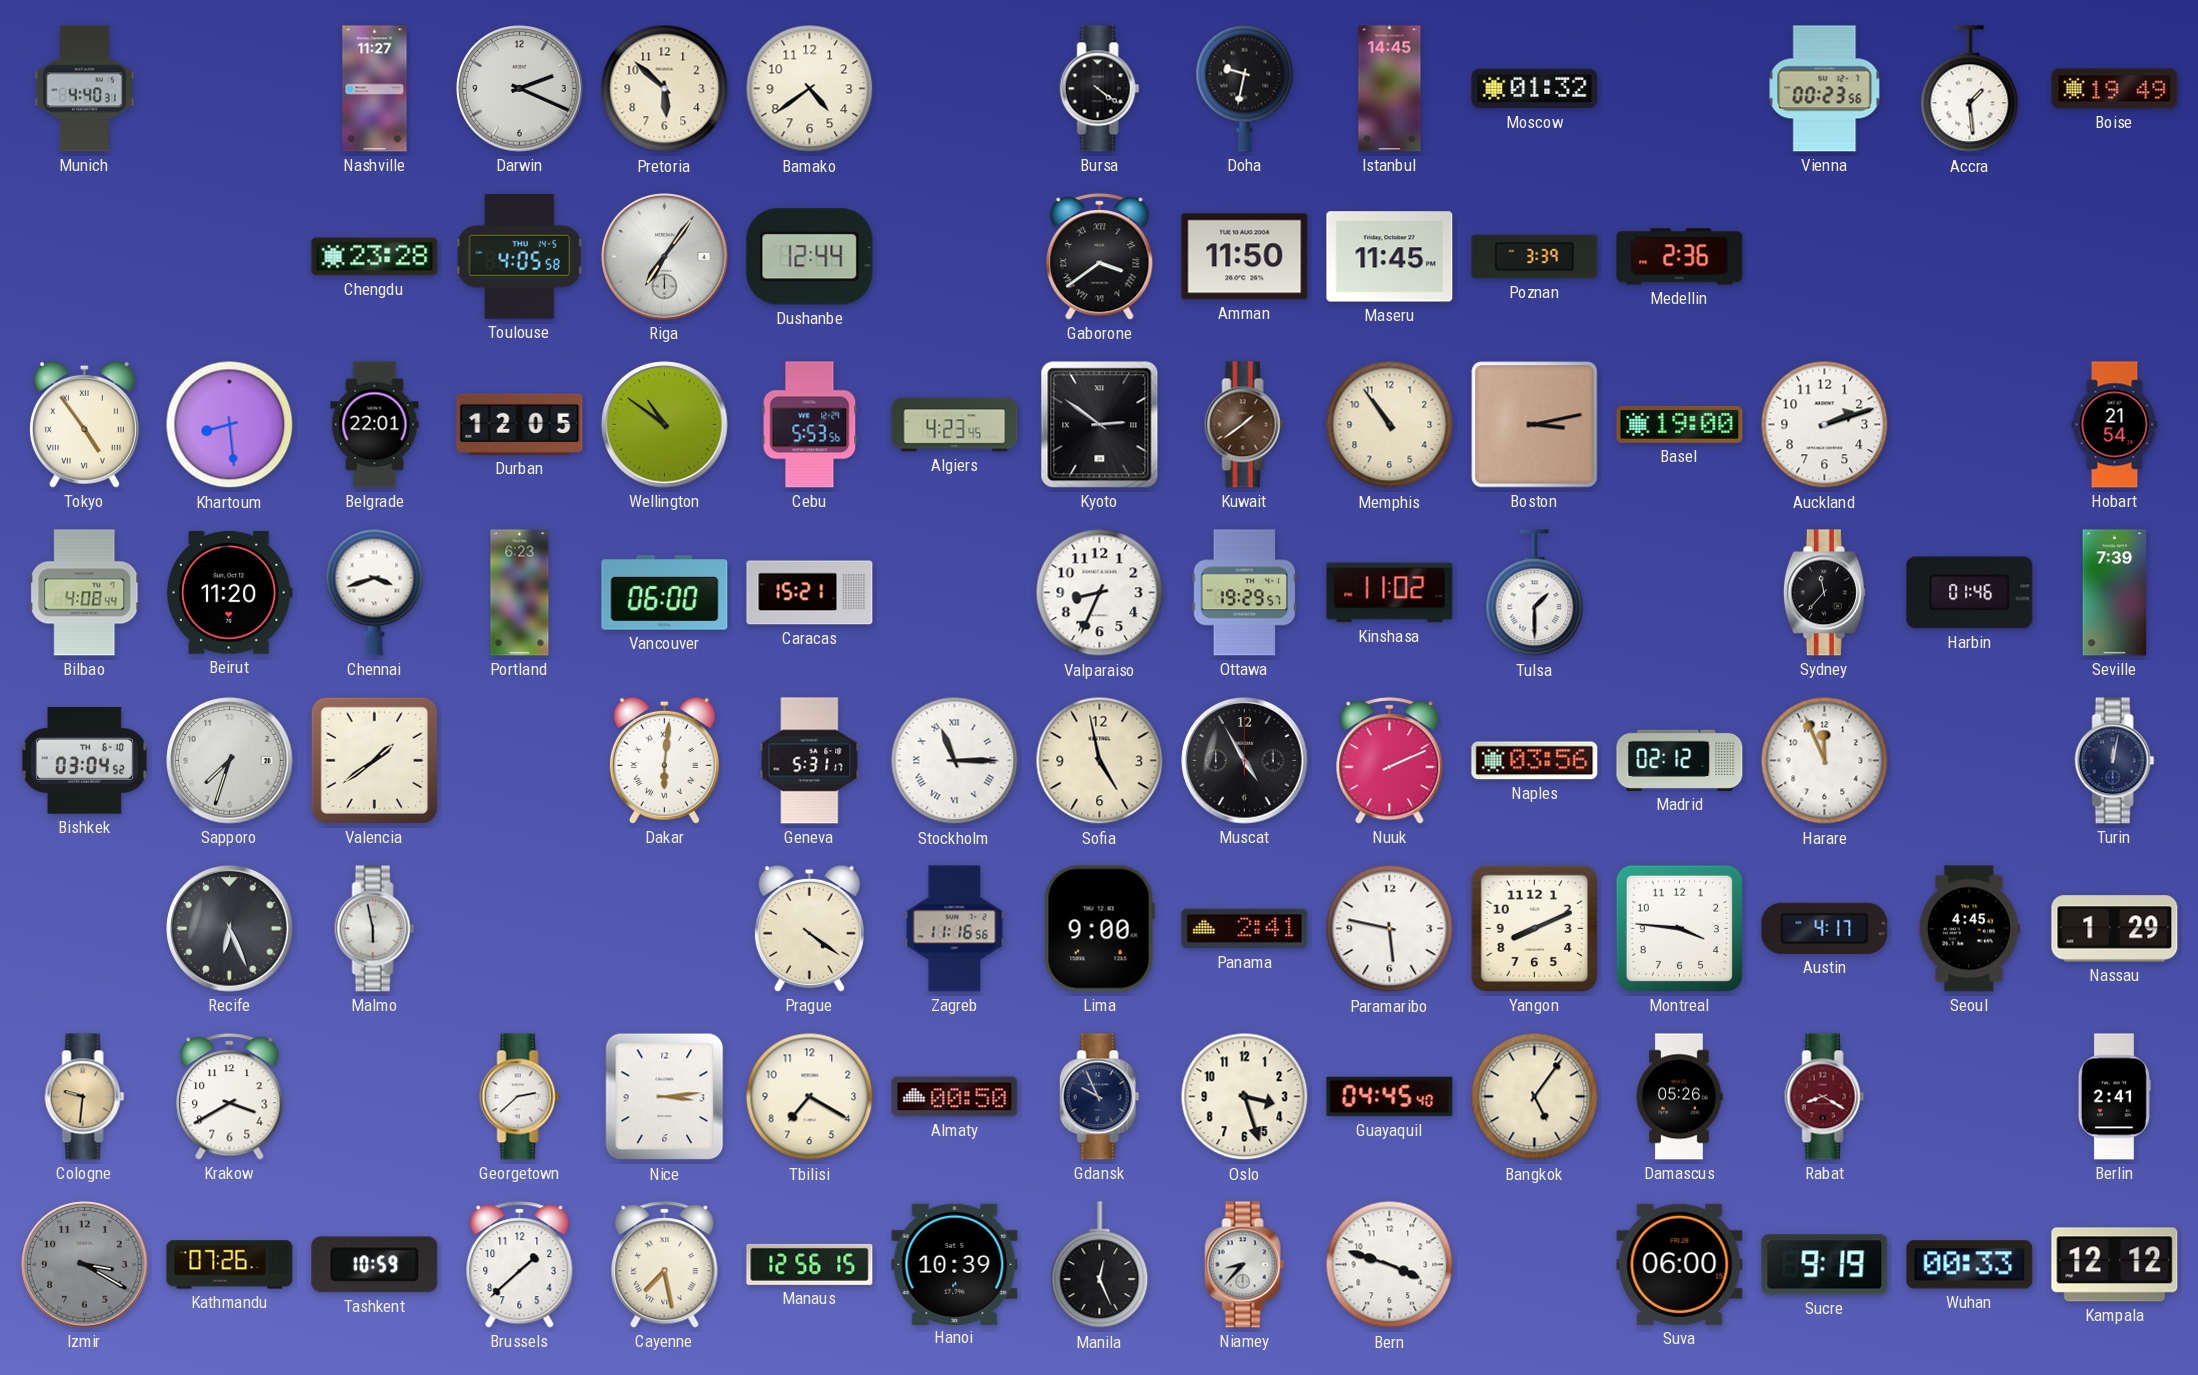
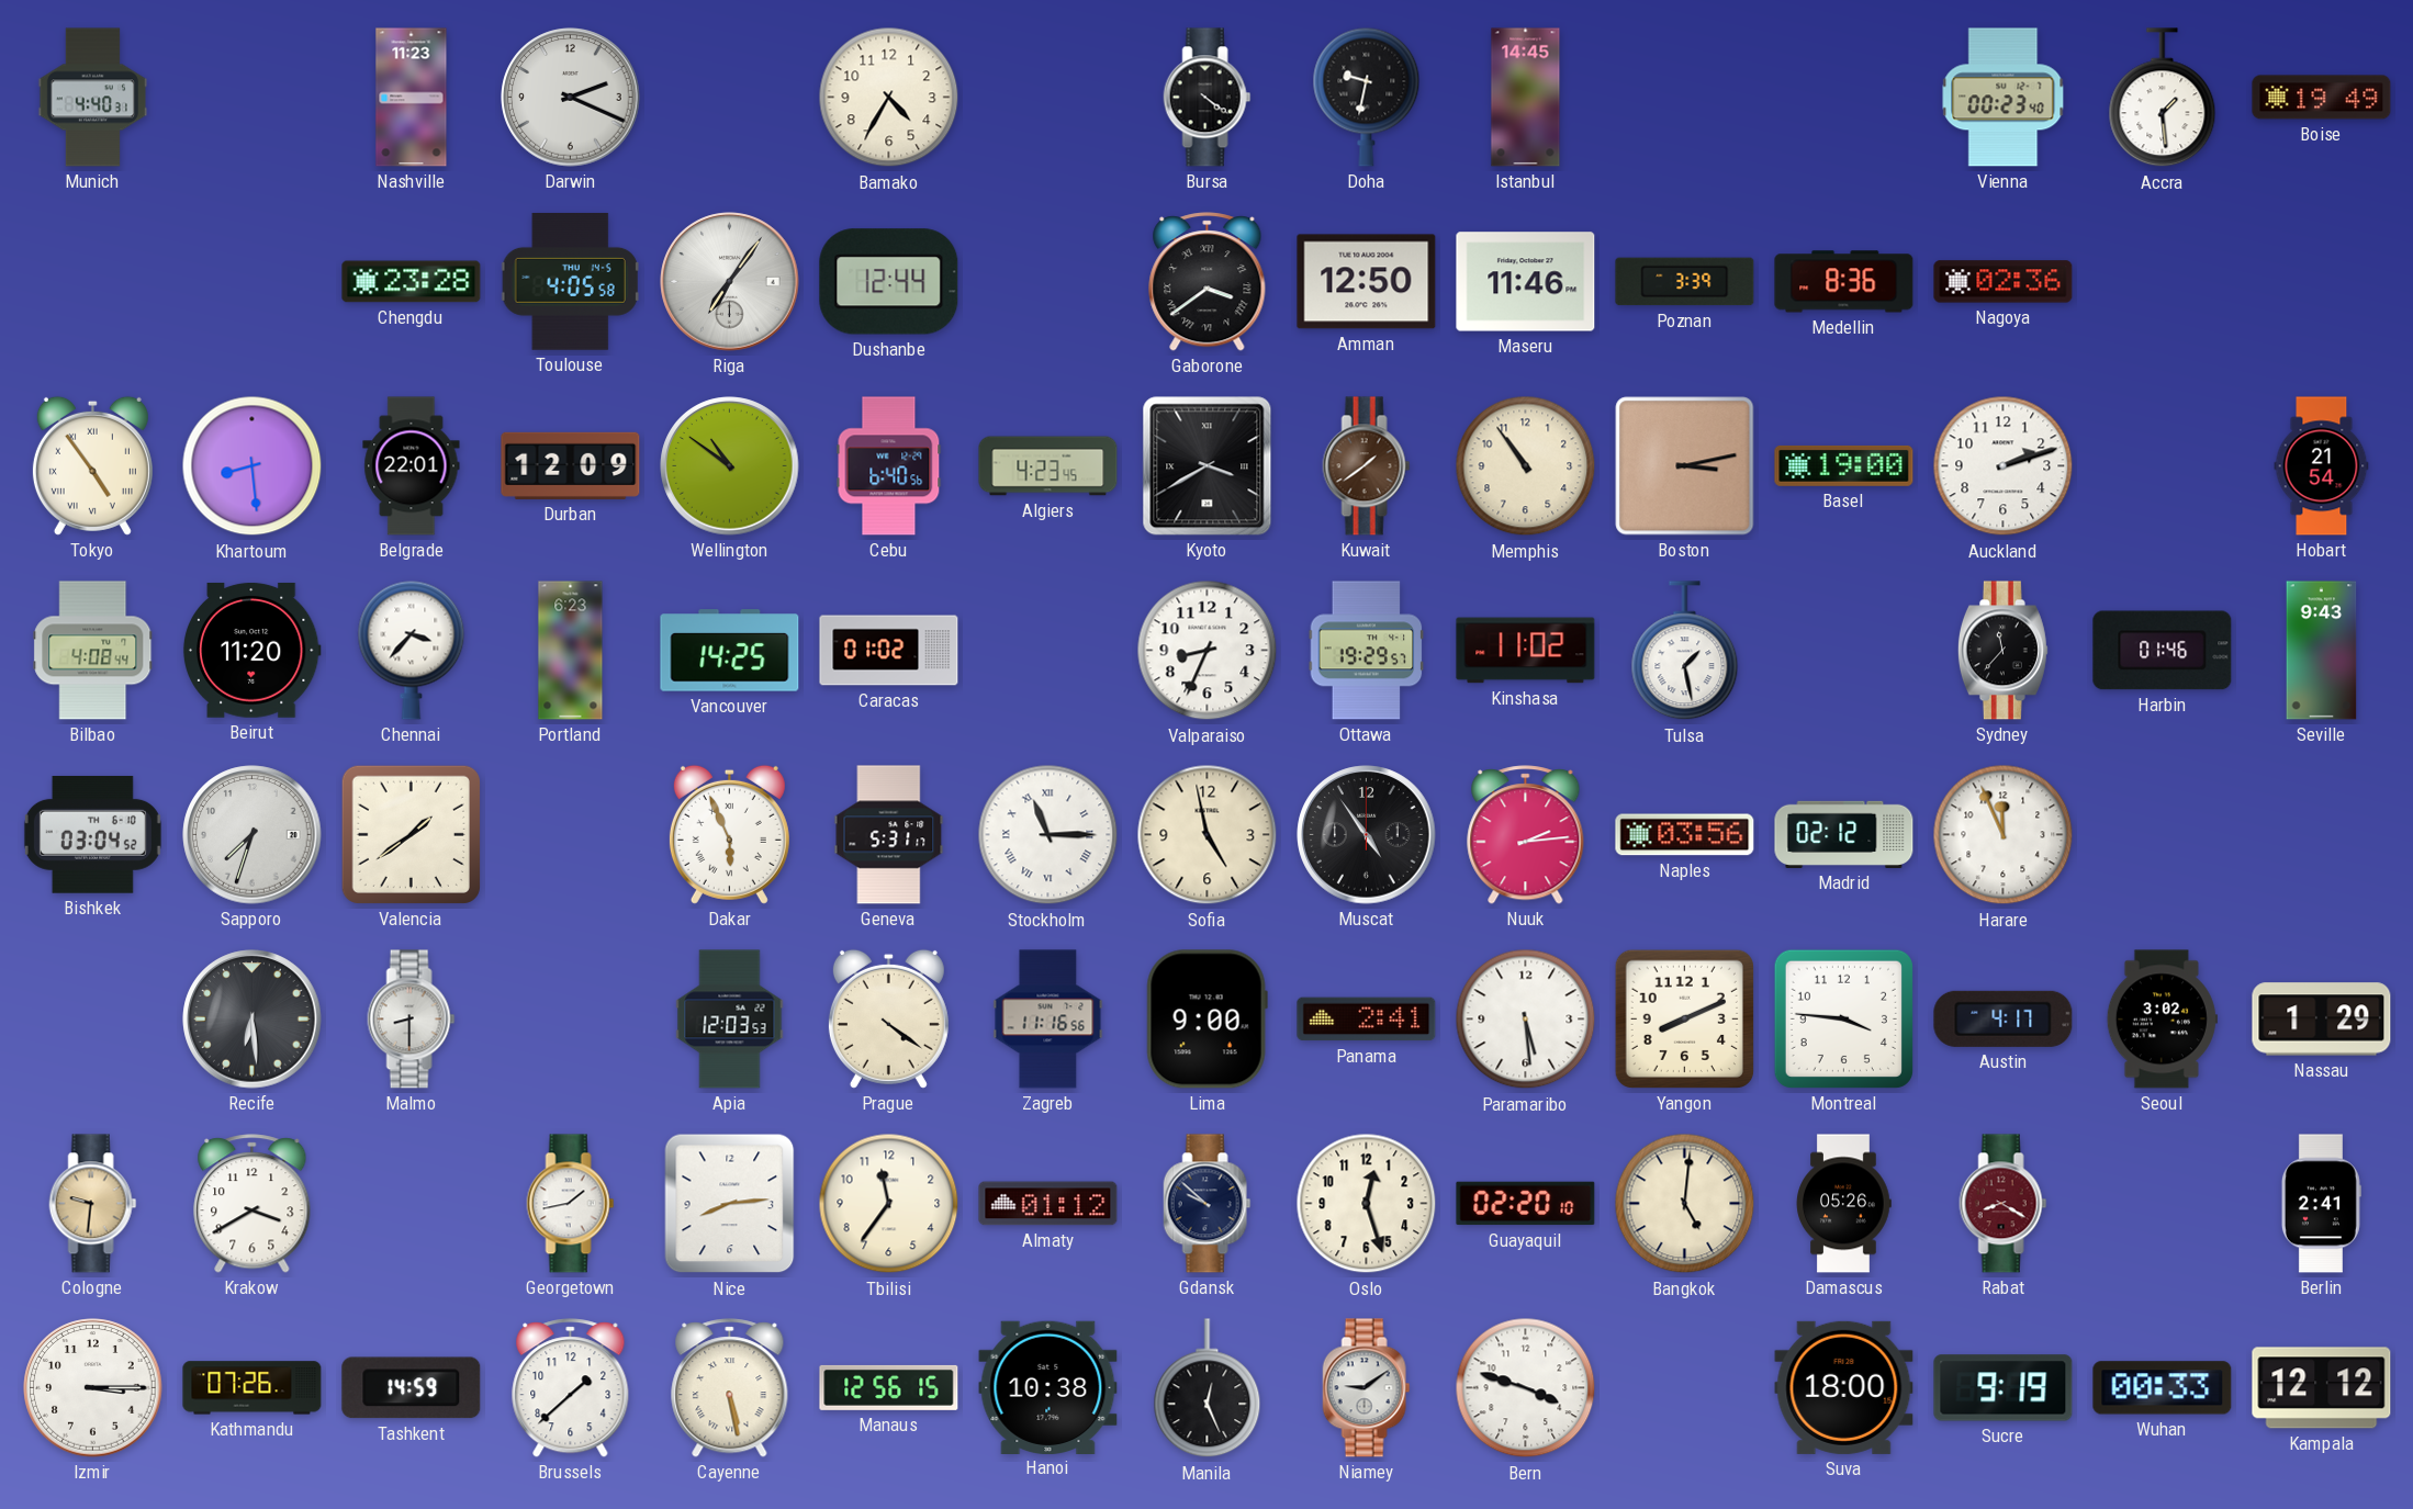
Nashville: 11:27 -> 11:23
Pretoria: 5:52 -> none
Bamako: 4:39 -> 4:35
Moscow: 01:32 -> none
Vienna: 00:23:56 -> 00:23:40
Amman: 11:50 -> 12:50
Maseru: 11:45 -> 11:46
Medellin: 2:36 -> 8:36
Nagoya: none -> 02:36
Durban: 12:05 -> 12:09
Cebu: 5:53 -> 6:40
Kyoto: 2:51 -> 3:40
Chennai: 3:42 -> 3:37
Vancouver: 06:00 -> 14:25
Caracas: 15:21 -> 01:02
Tulsa: 1:30 -> 1:28
Seville: 7:39 -> 9:43
Dakar: 6:01 -> 5:56
Muscat: 4:55 -> 4:54
Nuuk: 2:11 -> 2:14
Turin: 12:02 -> none
Recife: 6:26 -> 6:29
Malmo: 5:58 -> 8:30
Apia: none -> 12:03
Paramaribo: 5:47 -> 5:29
Seoul: 4:45 -> 3:02
Georgetown: 2:38 -> 1:43
Nice: 3:14 -> 8:14
Tbilisi: 7:20 -> 11:36
Almaty: 00:50 -> 01:12
Gdansk: 9:56 -> 9:52
Oslo: 3:27 -> 12:27
Guayaquil: 04:45 -> 02:20
Bangkok: 5:06 -> 5:01
Izmir: 3:20 -> 3:15
Izmir dial: grey -> white
Tashkent: 10:59 -> 14:59
Cayenne: 7:28 -> 5:28
Hanoi: 10:39 -> 10:38
Niamey: 8:37 -> 9:09
Suva: 06:00 -> 18:00
